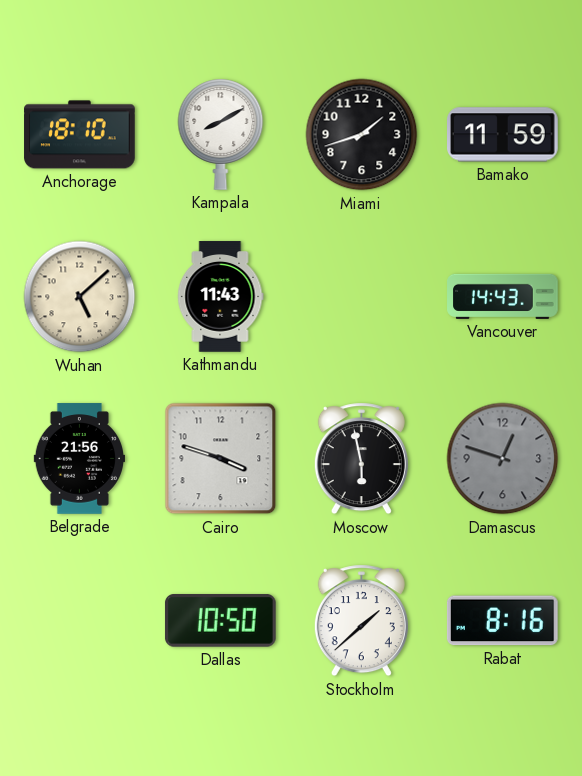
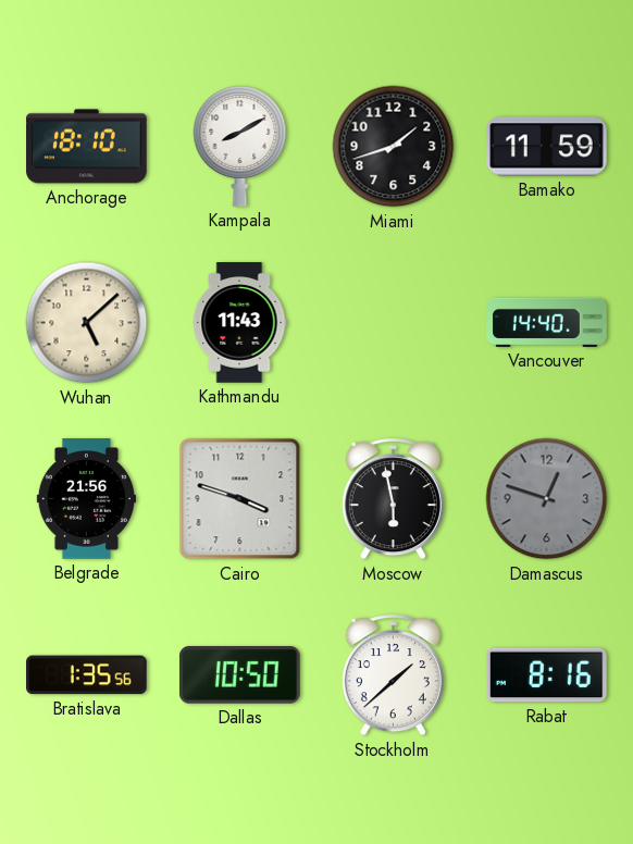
Vancouver: 14:43 -> 14:40
Bratislava: none -> 1:35
